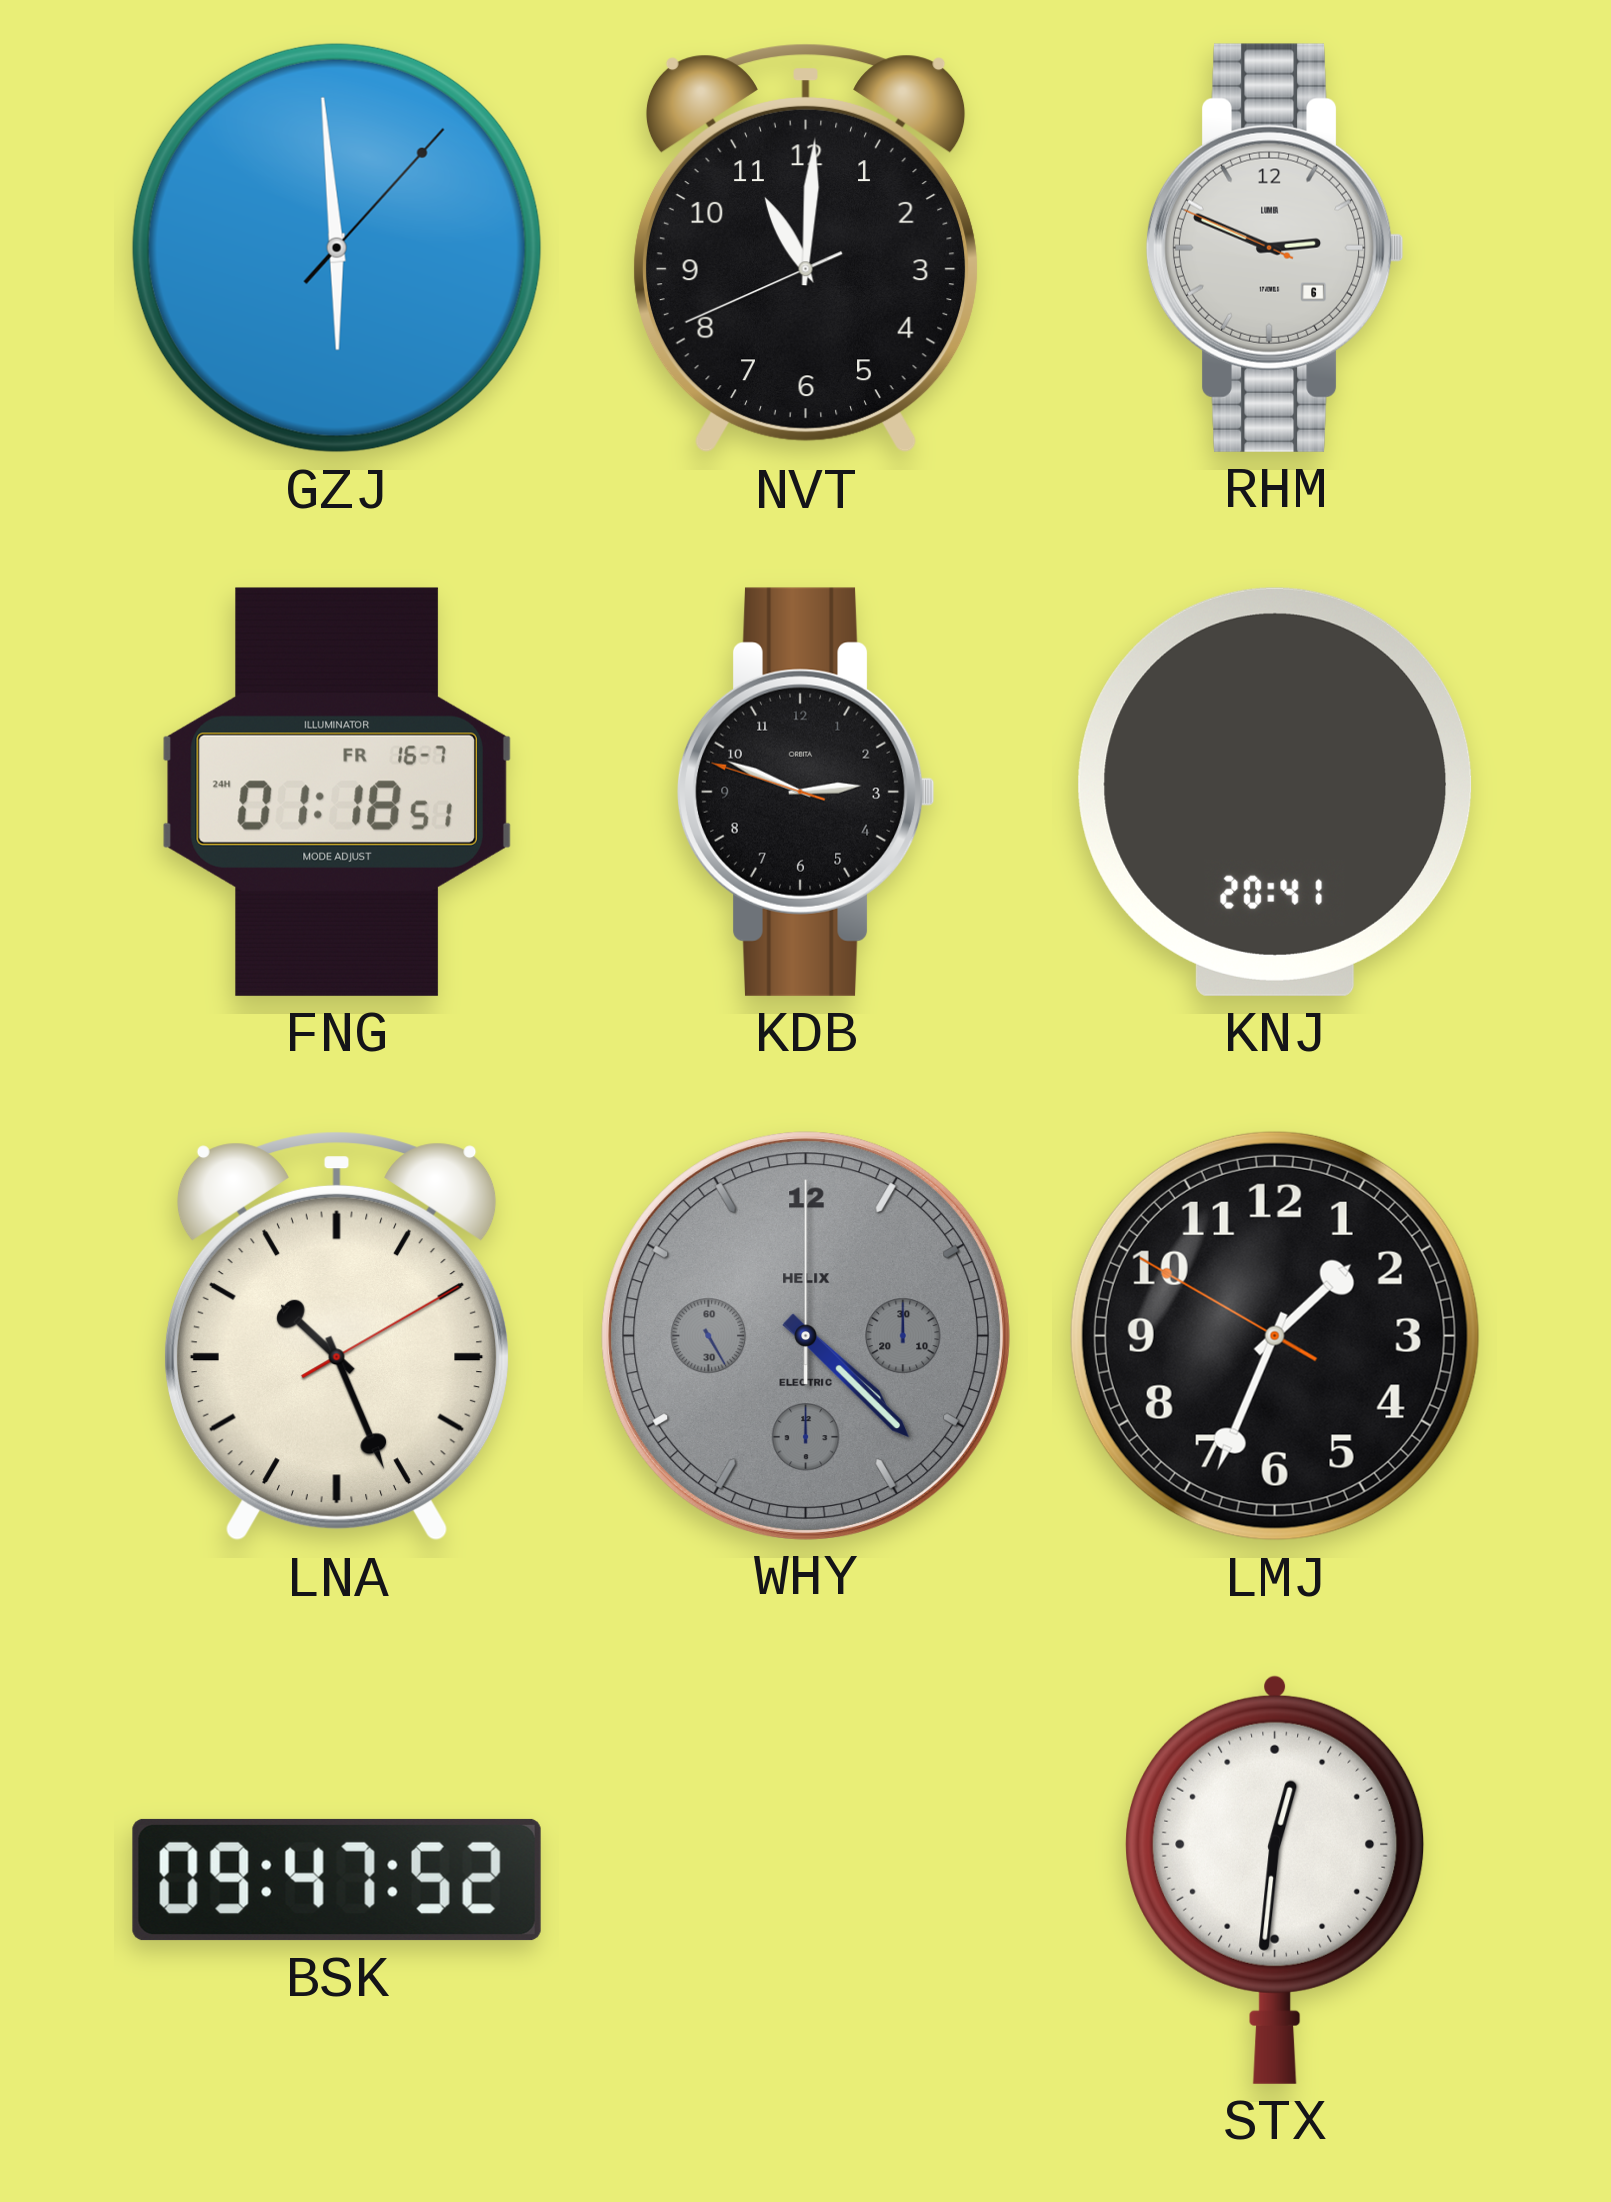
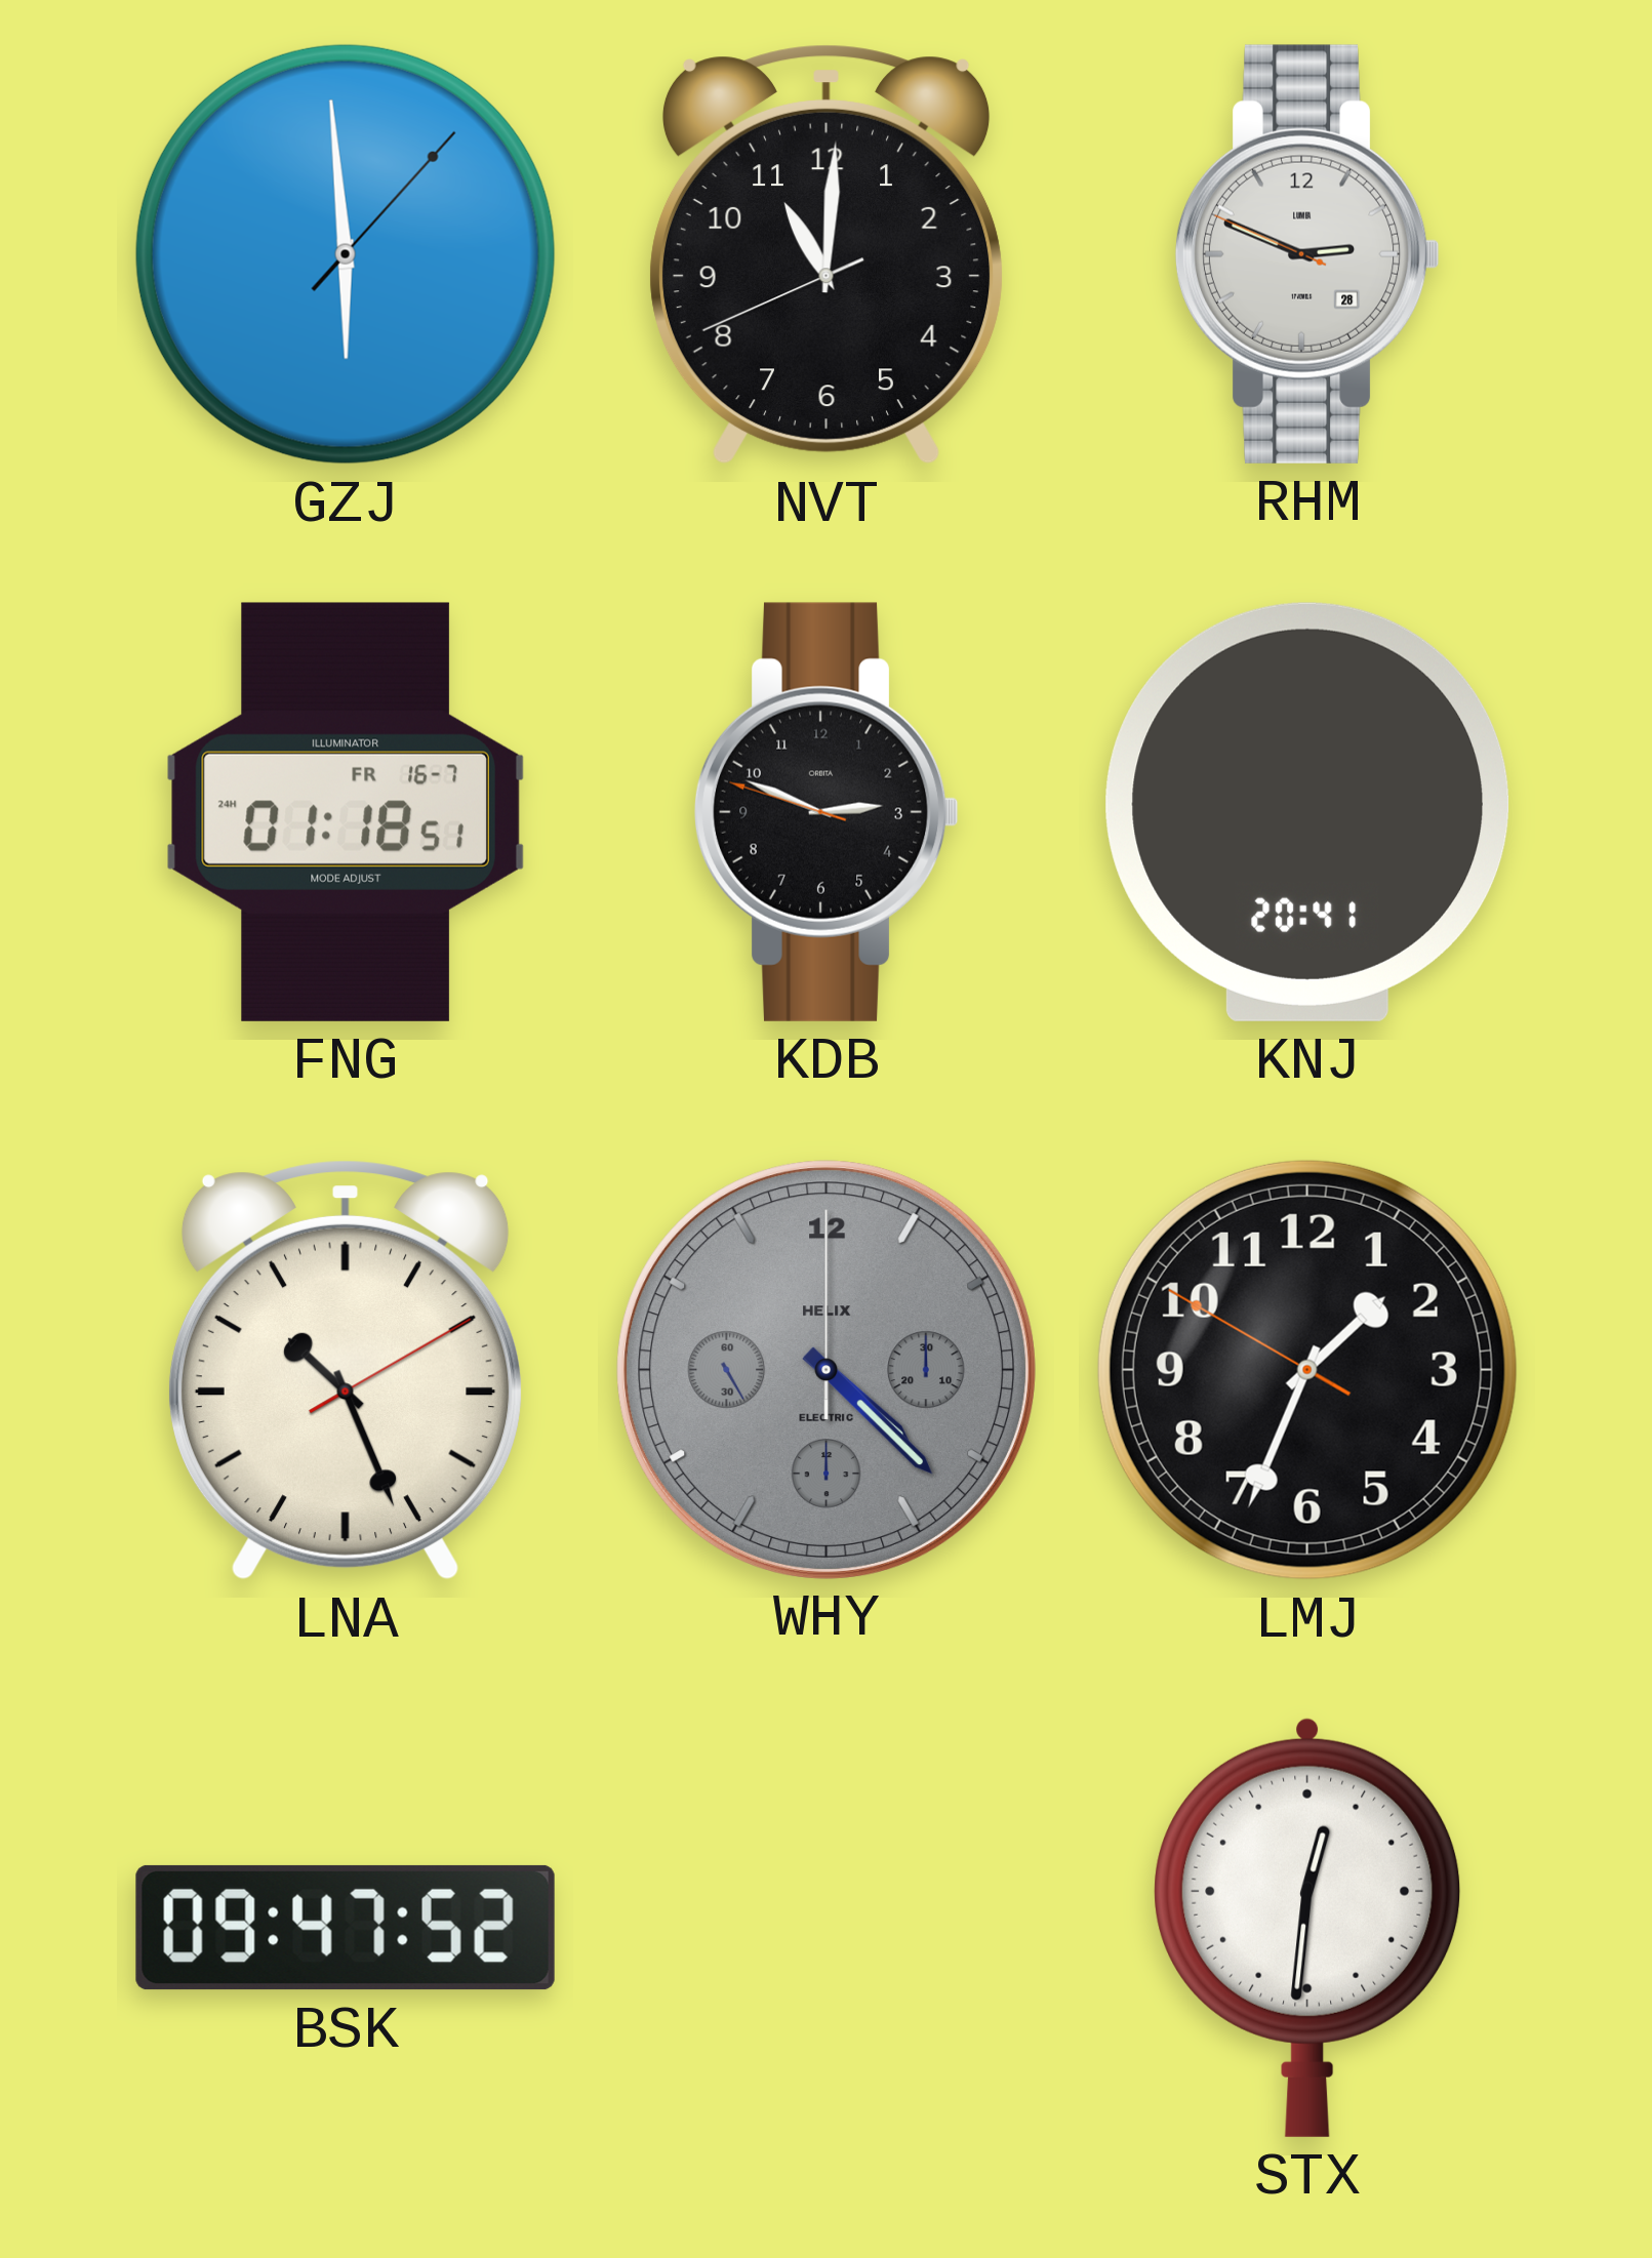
RHM date: 6 -> 28
